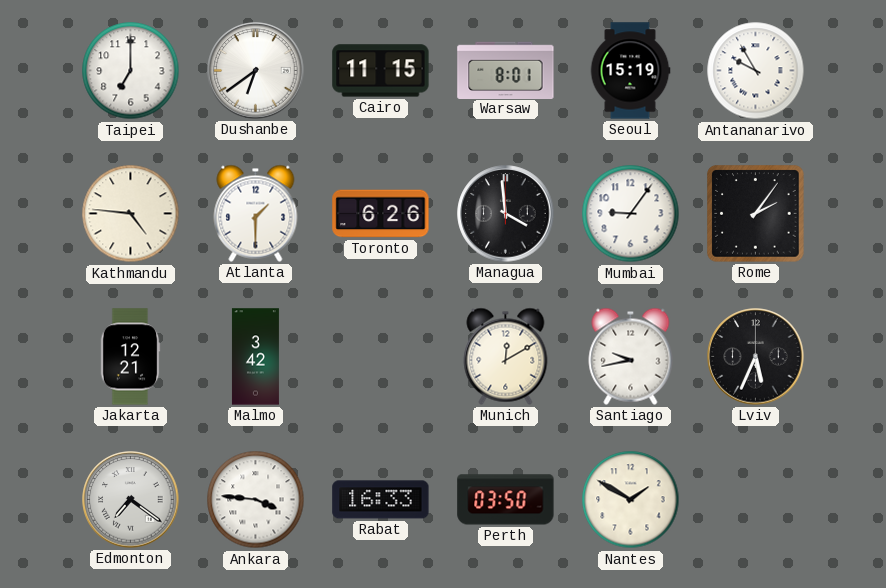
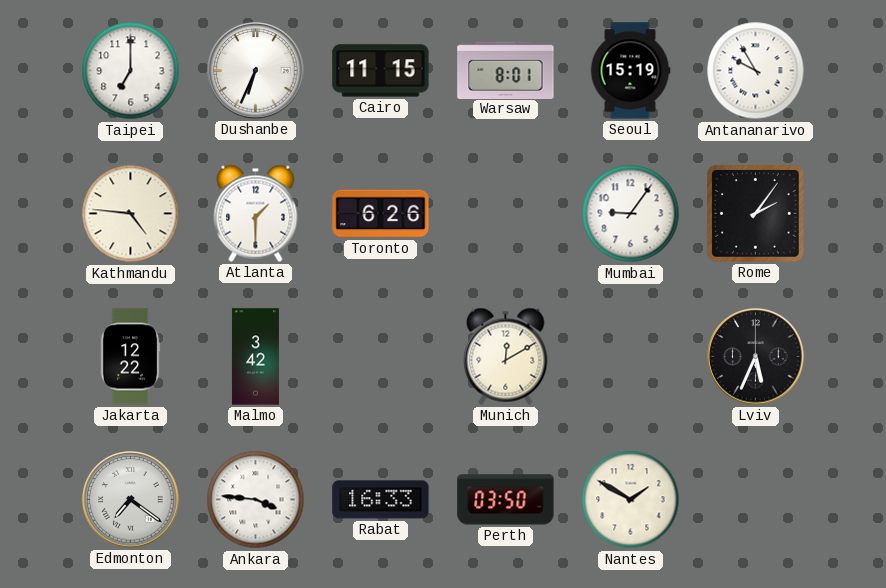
Dushanbe: 6:39 -> 6:34
Managua: 3:59 -> none
Jakarta: 12:21 -> 12:22
Santiago: 9:43 -> none
